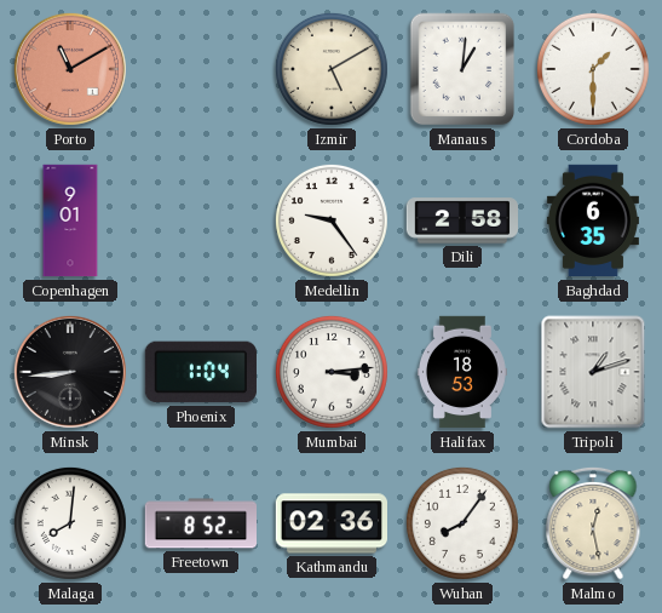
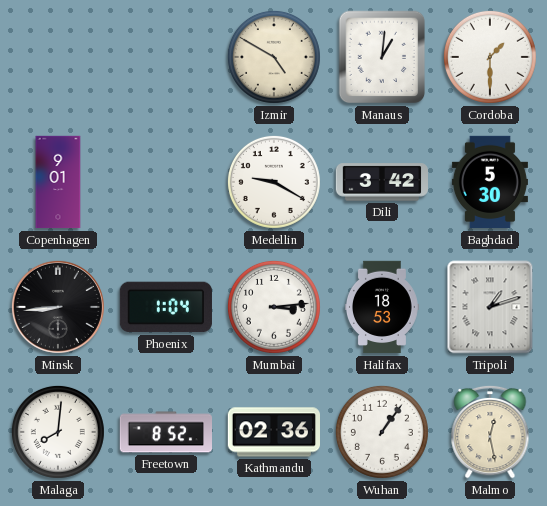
Porto: 11:10 -> none
Izmir: 5:10 -> 4:50
Medellin: 9:24 -> 9:20
Dili: 2:58 -> 3:42
Baghdad: 6:35 -> 5:30
Wuhan: 8:06 -> 1:06
